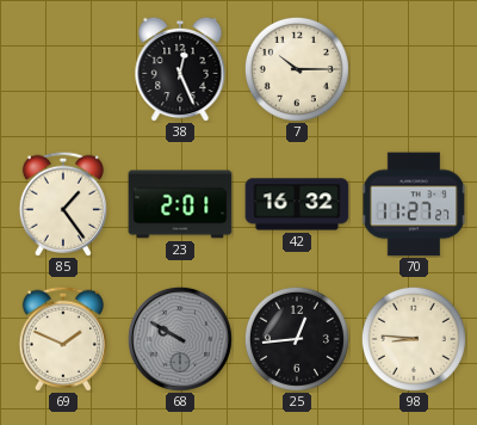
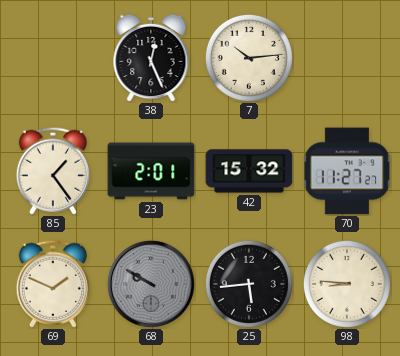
7: 10:15 -> 10:14
42: 16:32 -> 15:32
25: 12:44 -> 5:44
